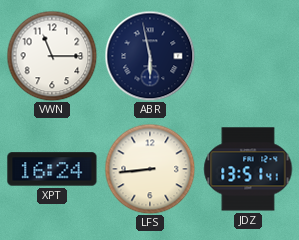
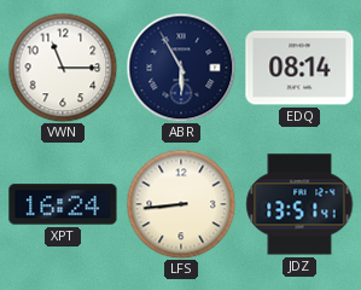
ABR: 5:58 -> 5:55
EDQ: none -> 08:14
